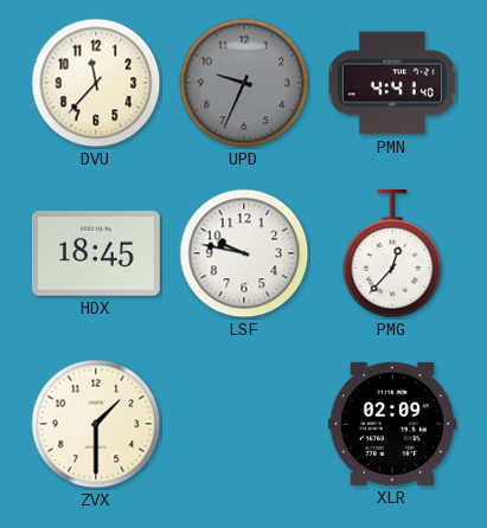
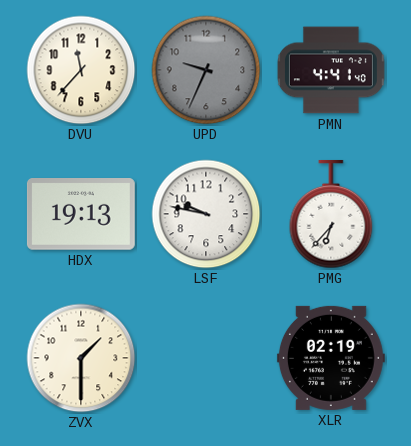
HDX: 18:45 -> 19:13
PMG: 12:37 -> 6:37
XLR: 02:09 -> 02:19
